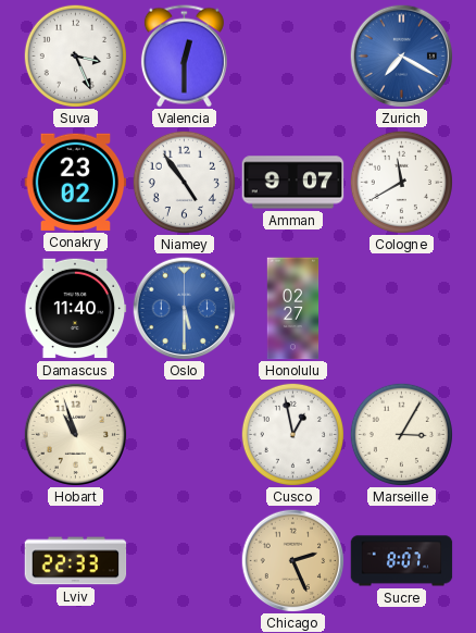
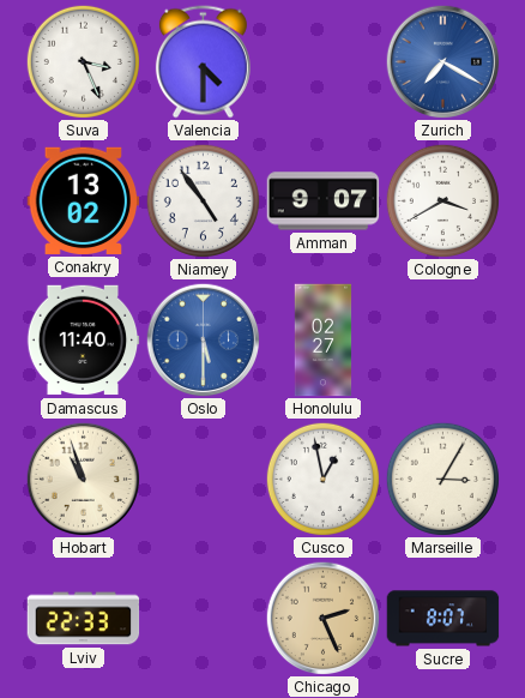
Valencia: 12:30 -> 4:30
Conakry: 23:02 -> 13:02
Cologne: 11:40 -> 3:40
